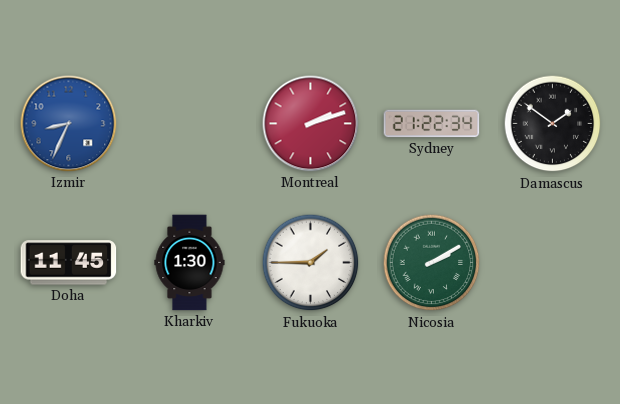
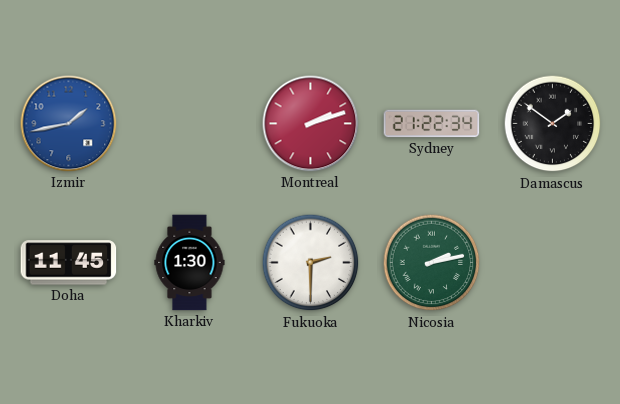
Izmir: 8:34 -> 1:43
Fukuoka: 1:45 -> 2:30
Nicosia: 2:10 -> 2:13
